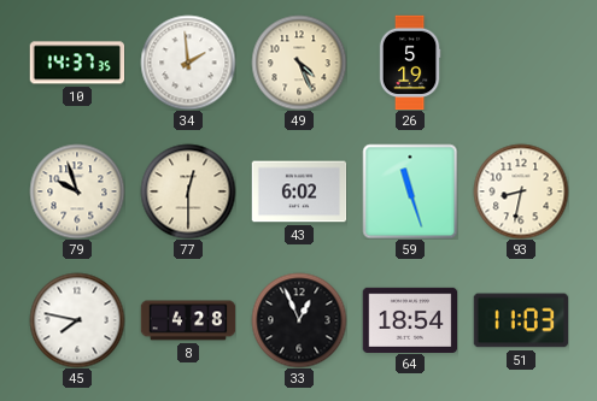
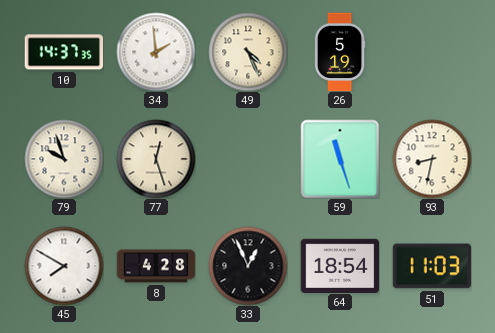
77: 12:30 -> 12:27
43: 6:02 -> none
45: 7:47 -> 7:50
